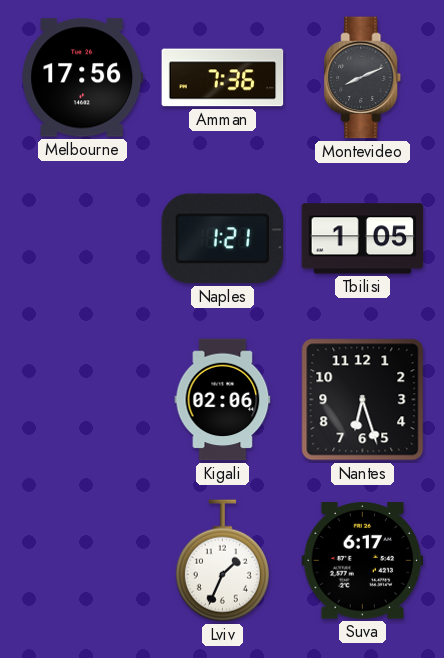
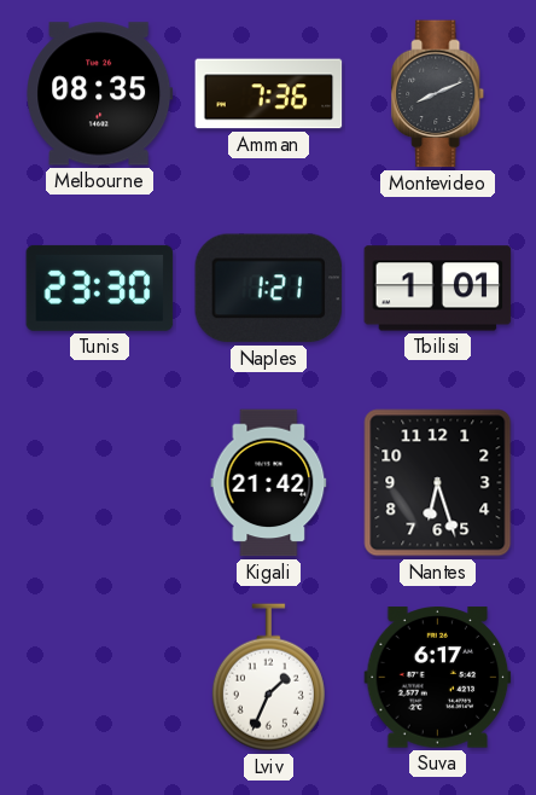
Melbourne: 17:56 -> 08:35
Tunis: none -> 23:30
Tbilisi: 1:05 -> 1:01
Kigali: 02:06 -> 21:42
